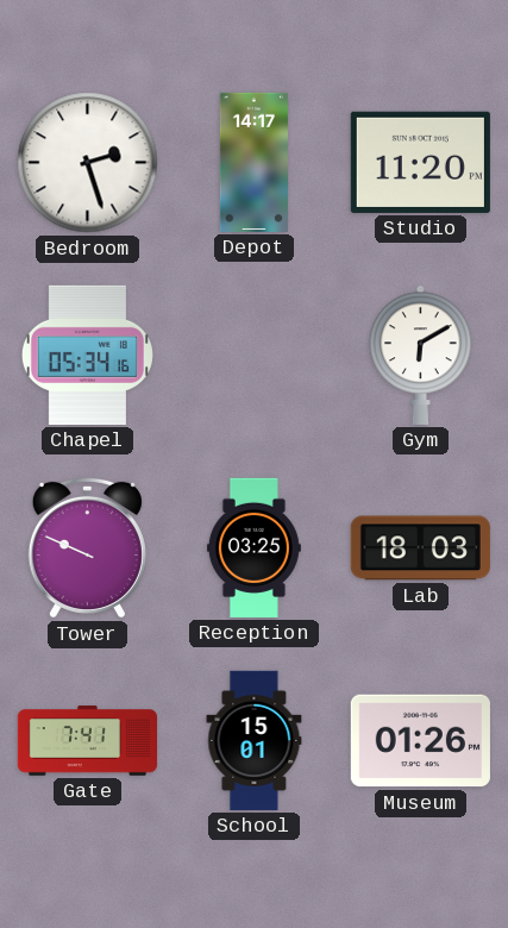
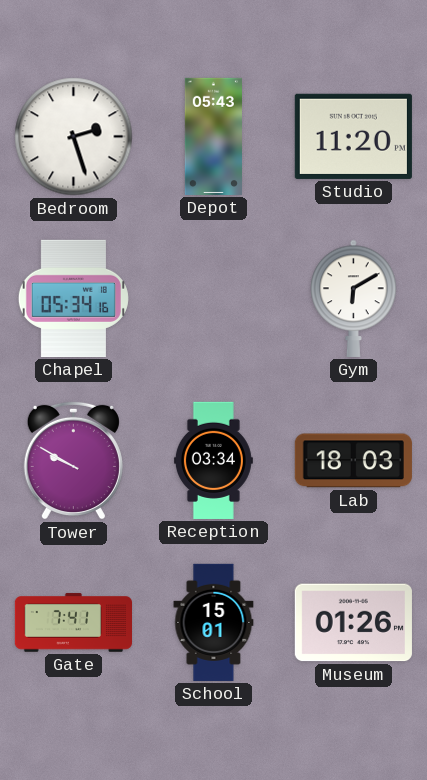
Depot: 14:17 -> 05:43
Tower: 9:49 -> 9:50
Reception: 03:25 -> 03:34
